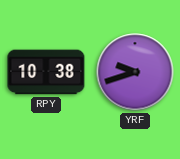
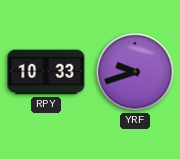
RPY: 10:38 -> 10:33
